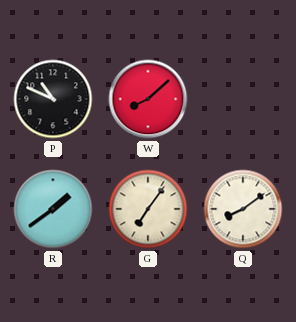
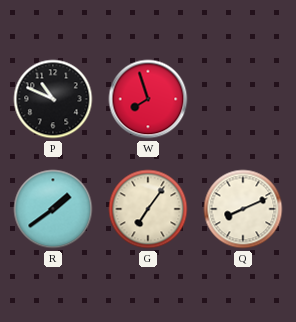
W: 8:08 -> 7:57
Q: 8:09 -> 8:11
